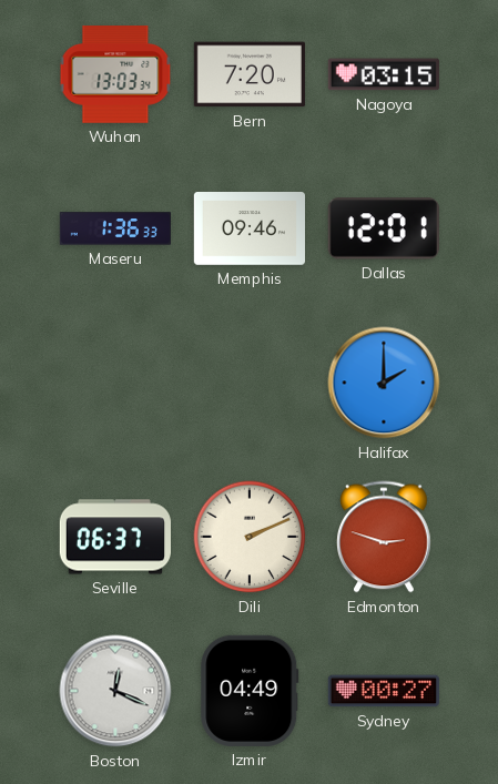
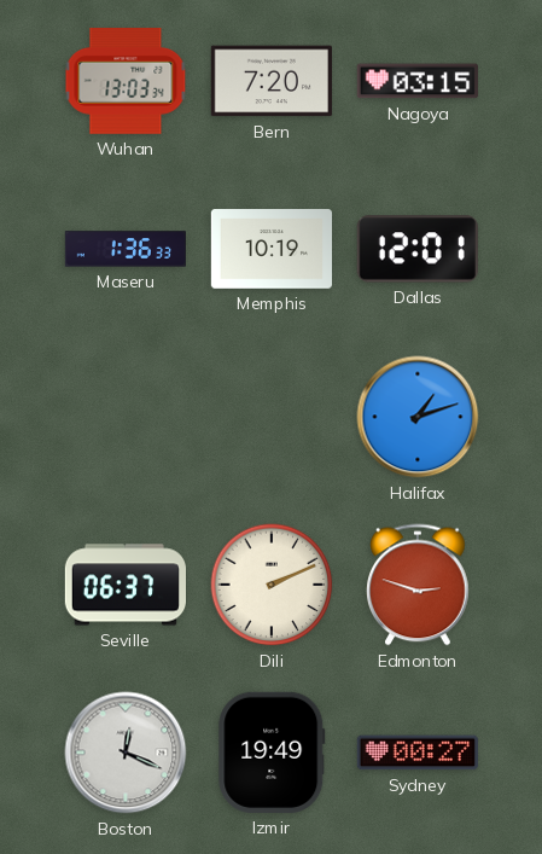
Memphis: 09:46 -> 10:19
Halifax: 2:00 -> 1:12
Izmir: 04:49 -> 19:49
